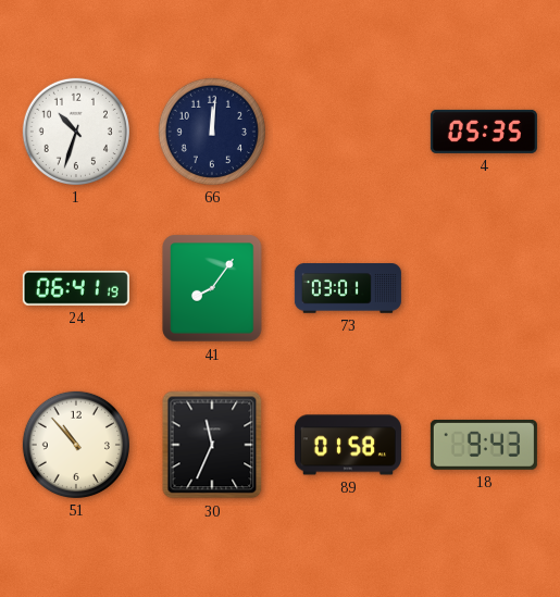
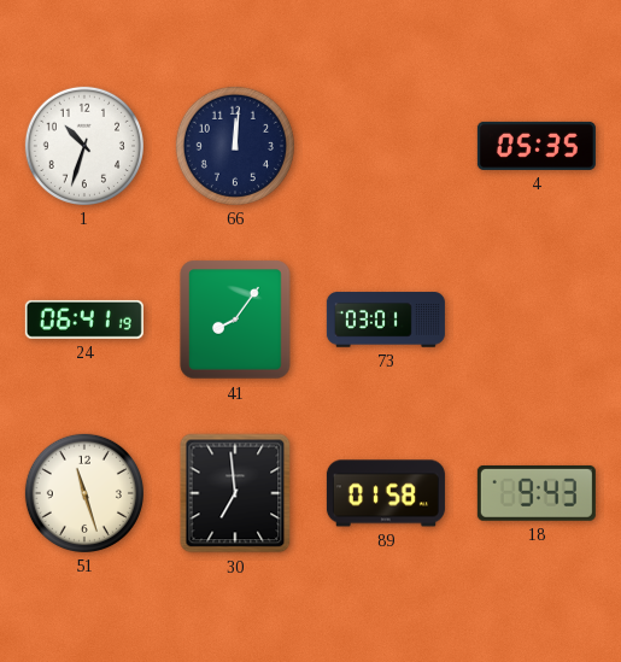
51: 10:53 -> 11:27
30: 11:34 -> 6:59
